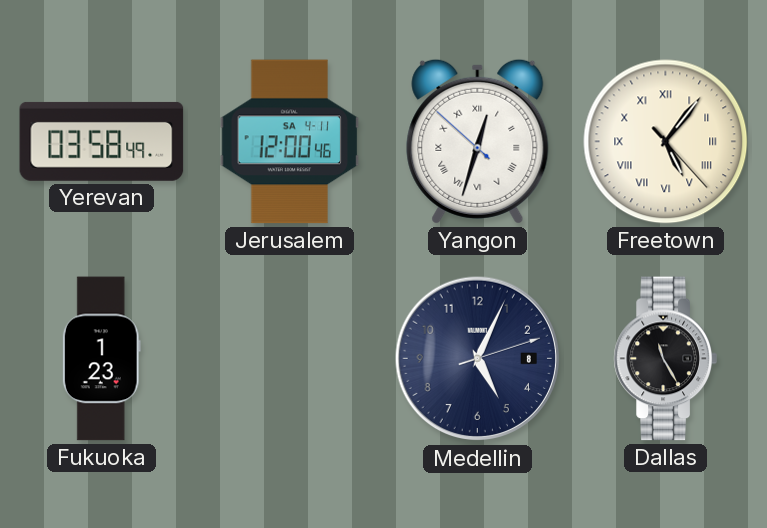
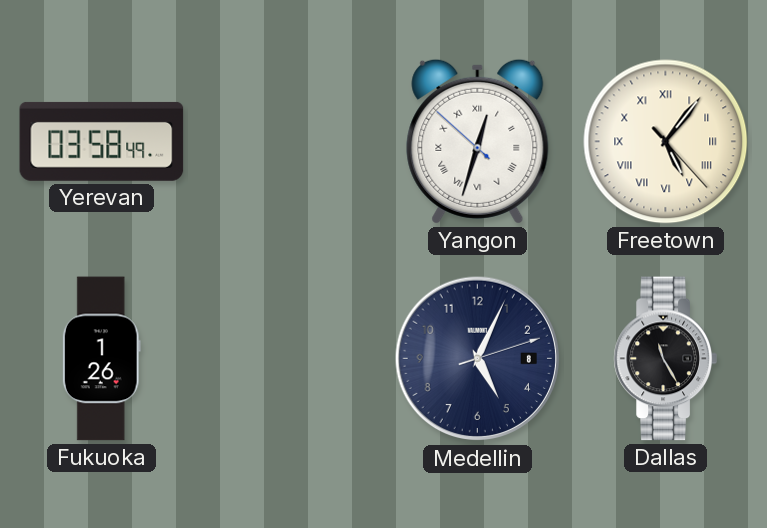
Jerusalem: 12:00 -> none
Fukuoka: 1:23 -> 1:26
